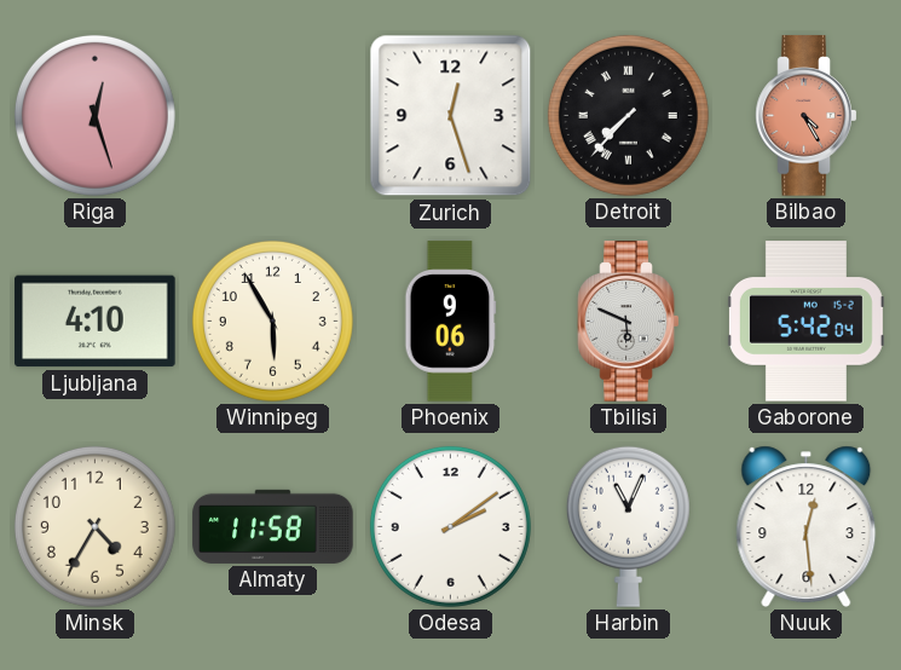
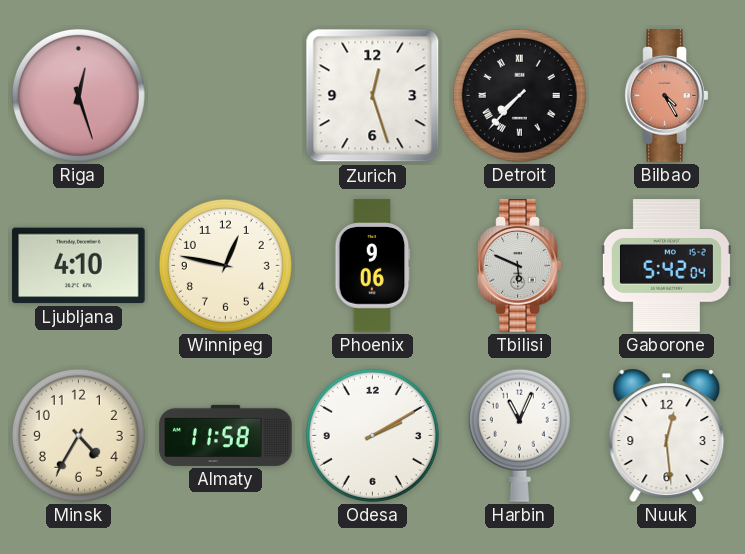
Winnipeg: 5:55 -> 12:47
Odesa: 2:09 -> 2:10
